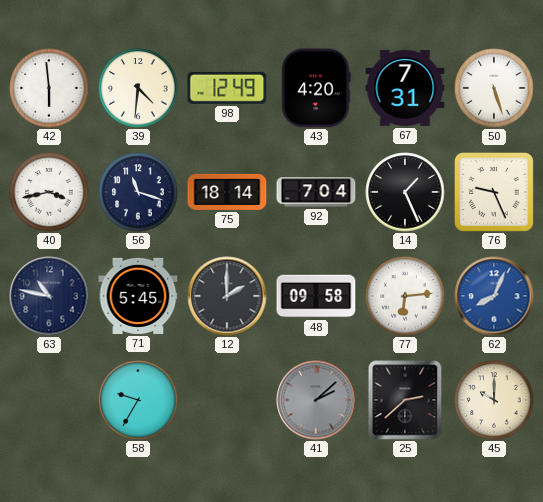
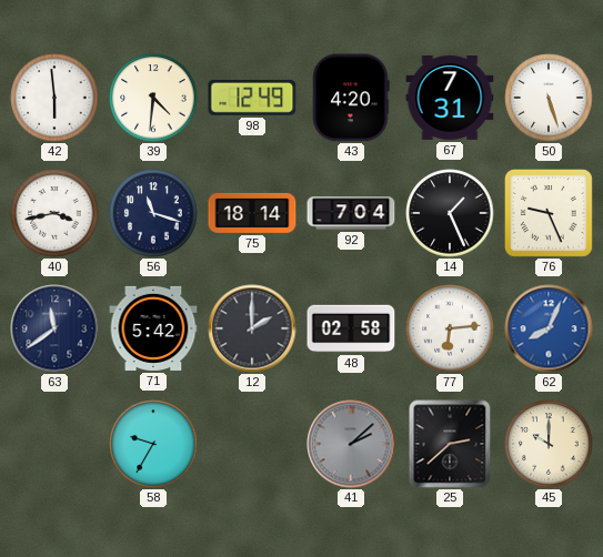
63: 10:47 -> 11:39
71: 5:45 -> 5:42
48: 09:58 -> 02:58
